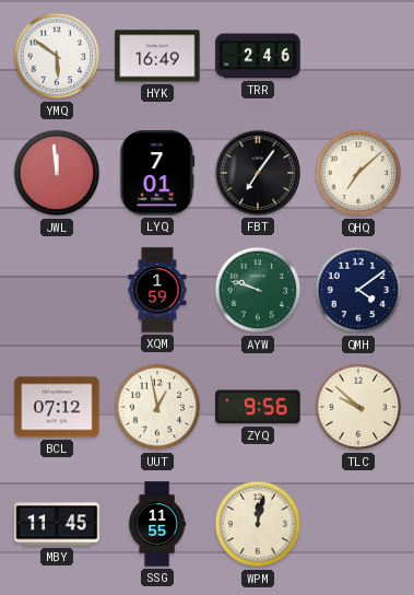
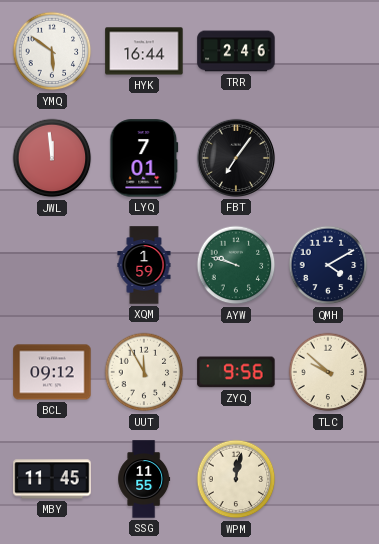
HYK: 16:49 -> 16:44
QHQ: 7:08 -> none
QMH: 4:09 -> 4:10
BCL: 07:12 -> 09:12
UUT: 12:58 -> 11:55
